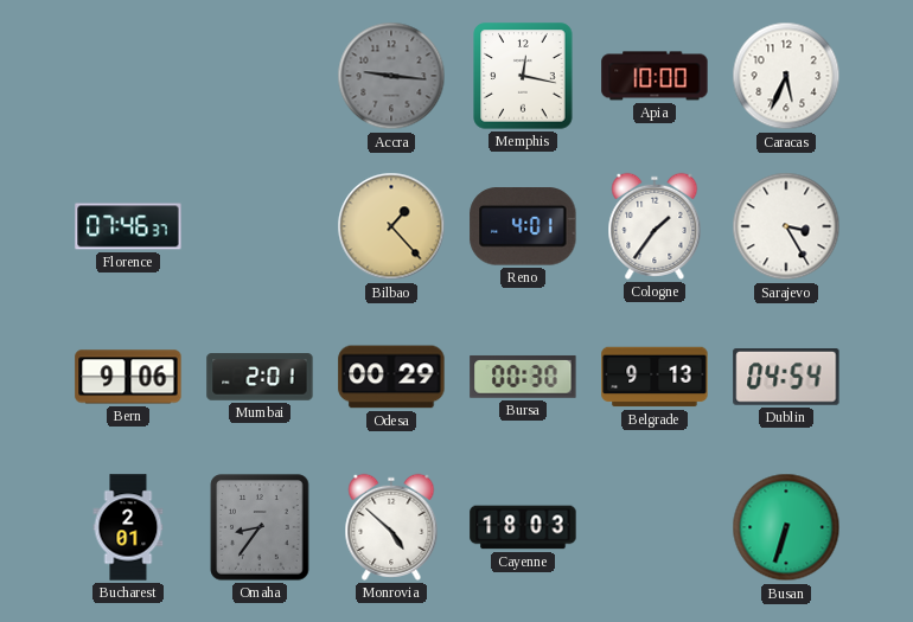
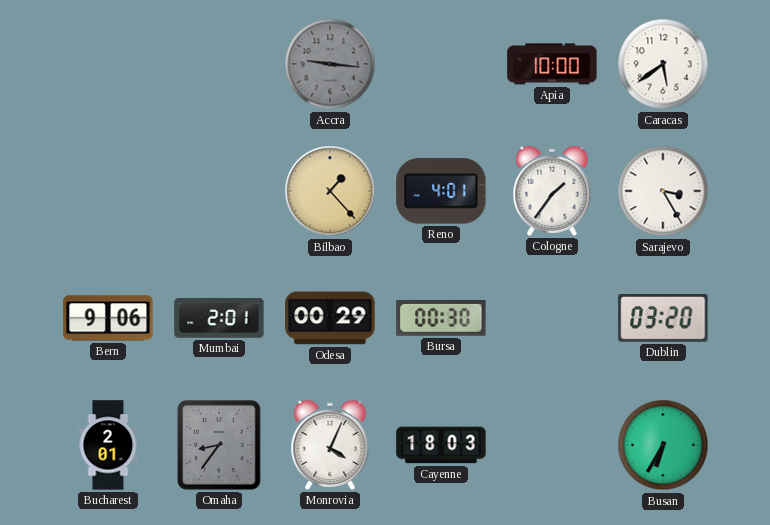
Memphis: 12:17 -> none
Caracas: 5:34 -> 5:39
Florence: 07:46 -> none
Belgrade: 9:13 -> none
Dublin: 04:54 -> 03:20
Monrovia: 4:52 -> 4:04
Busan: 6:33 -> 6:35
